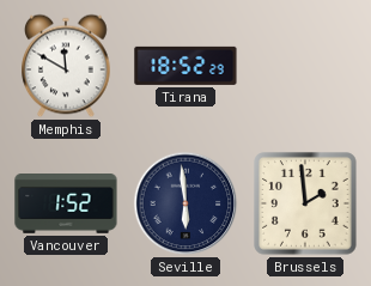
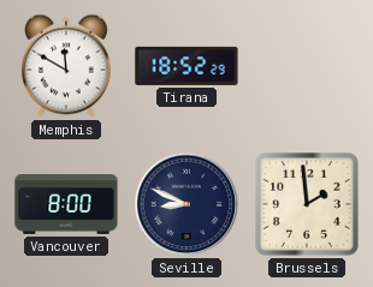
Vancouver: 1:52 -> 8:00
Seville: 5:59 -> 8:49
